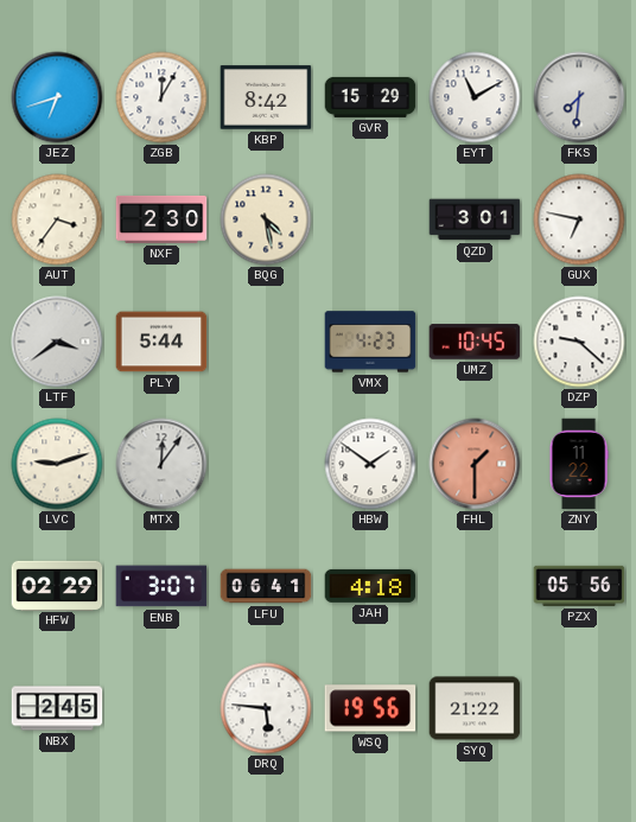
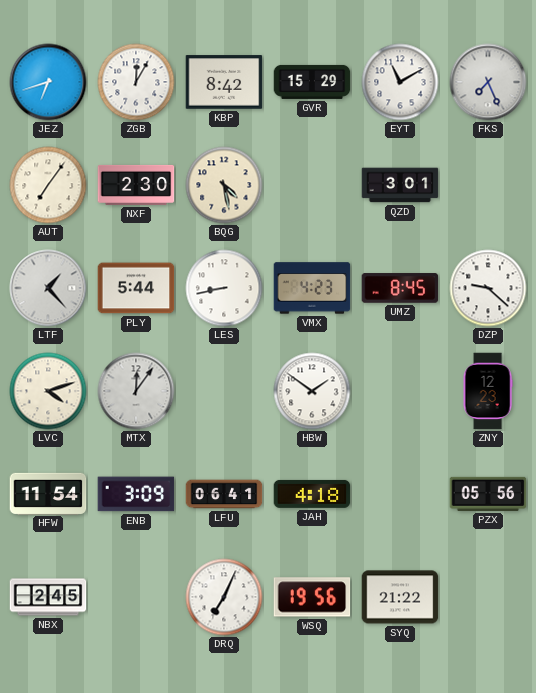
FKS: 7:31 -> 7:26
AUT: 3:36 -> 7:06
GUX: 6:47 -> none
LTF: 3:39 -> 1:23
LES: none -> 8:43
UMZ: 10:45 -> 8:45
LVC: 9:12 -> 4:12
FHL: 1:30 -> none
ZNY: 11:22 -> 12:23
HFW: 02:29 -> 11:54
ENB: 3:07 -> 3:09
DRQ: 5:46 -> 7:04
